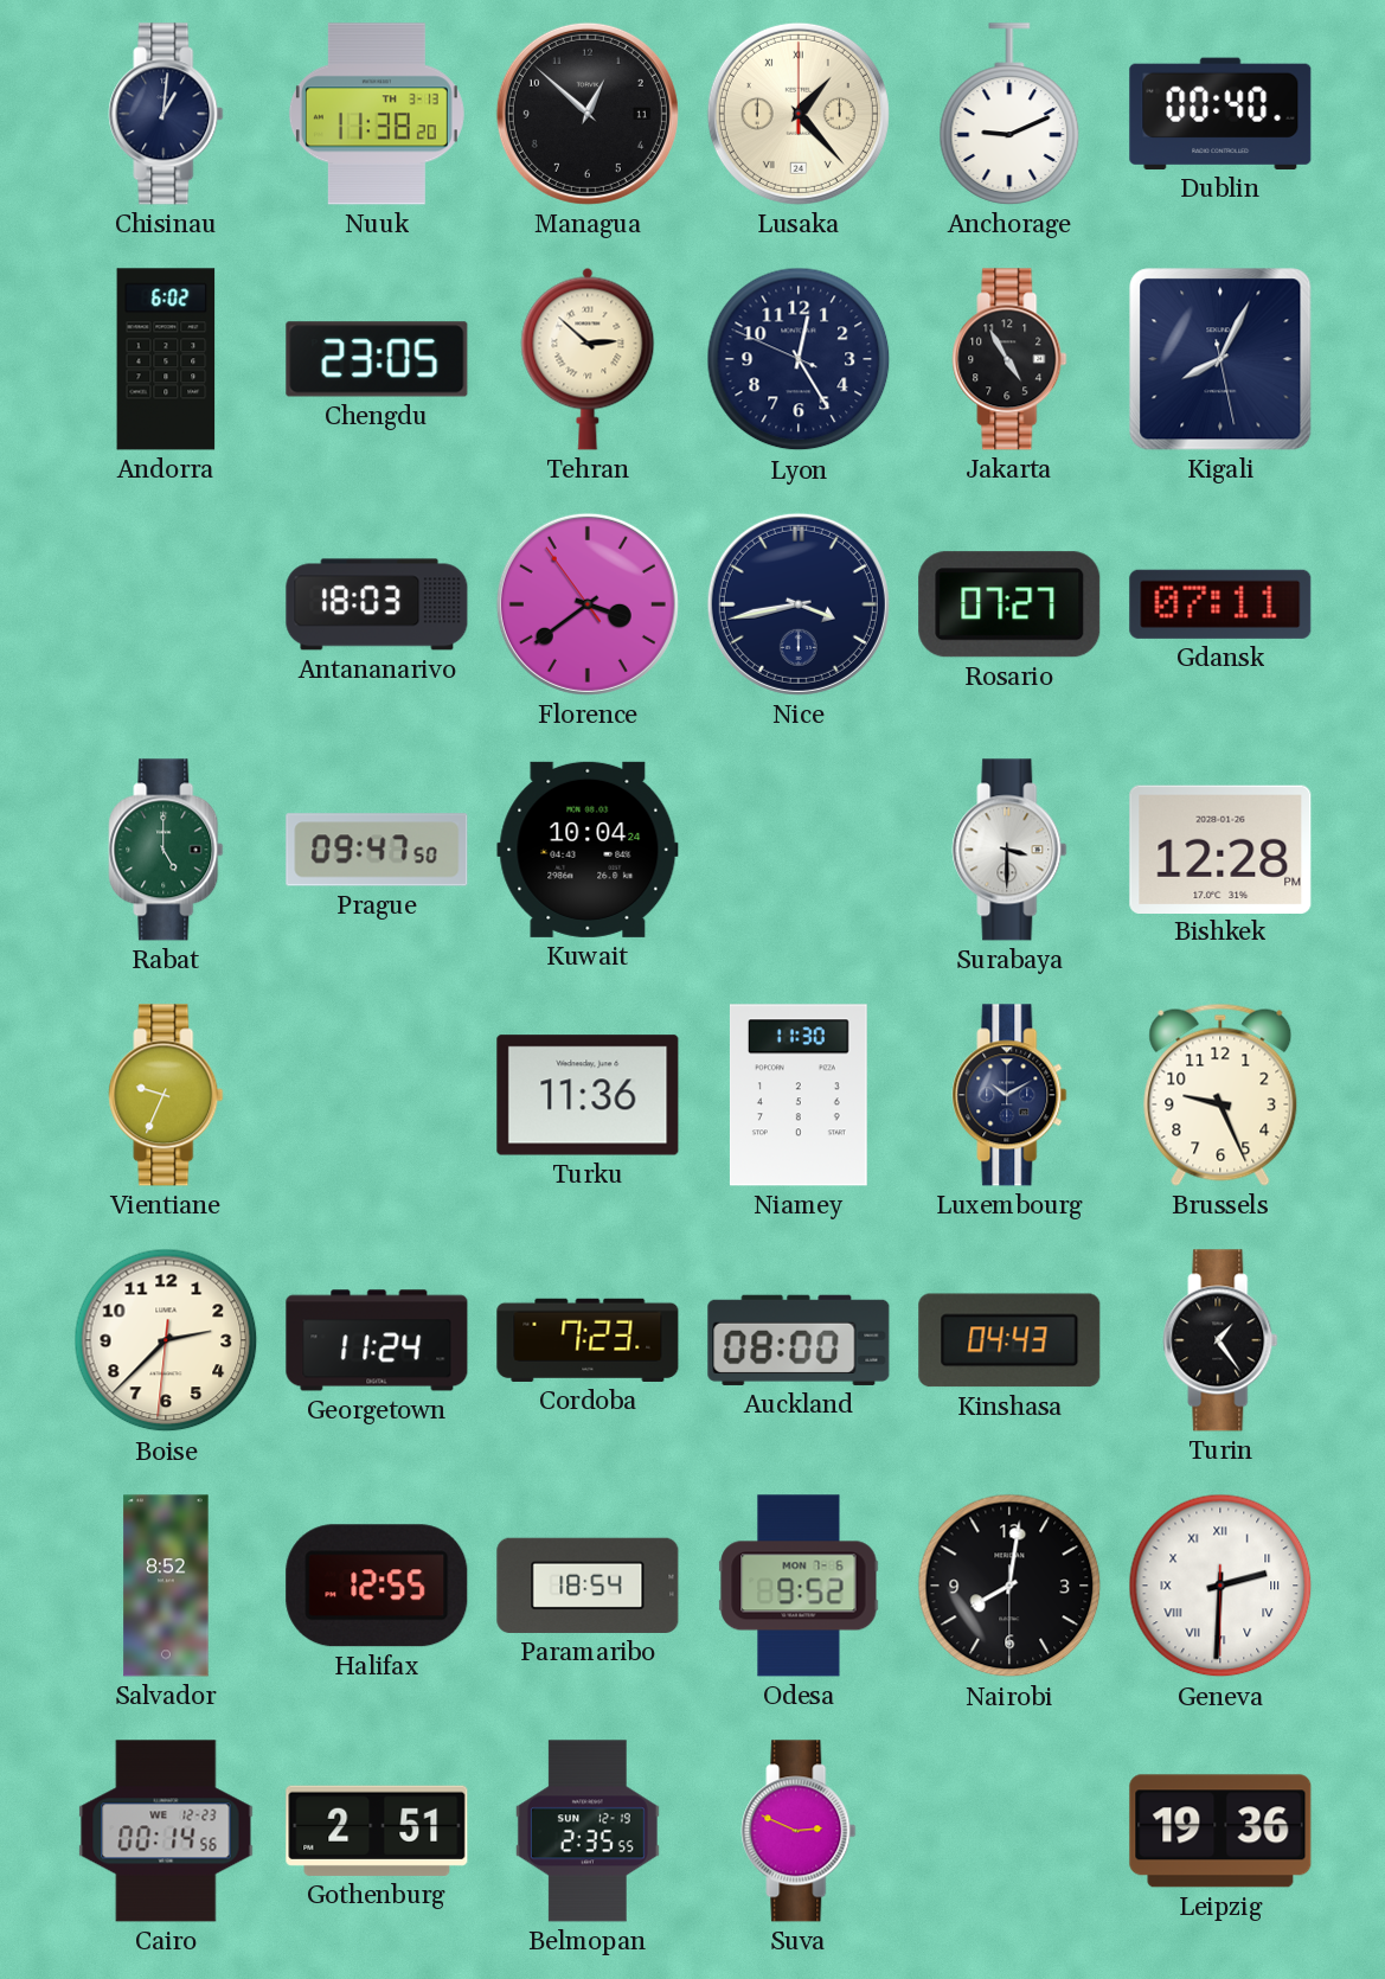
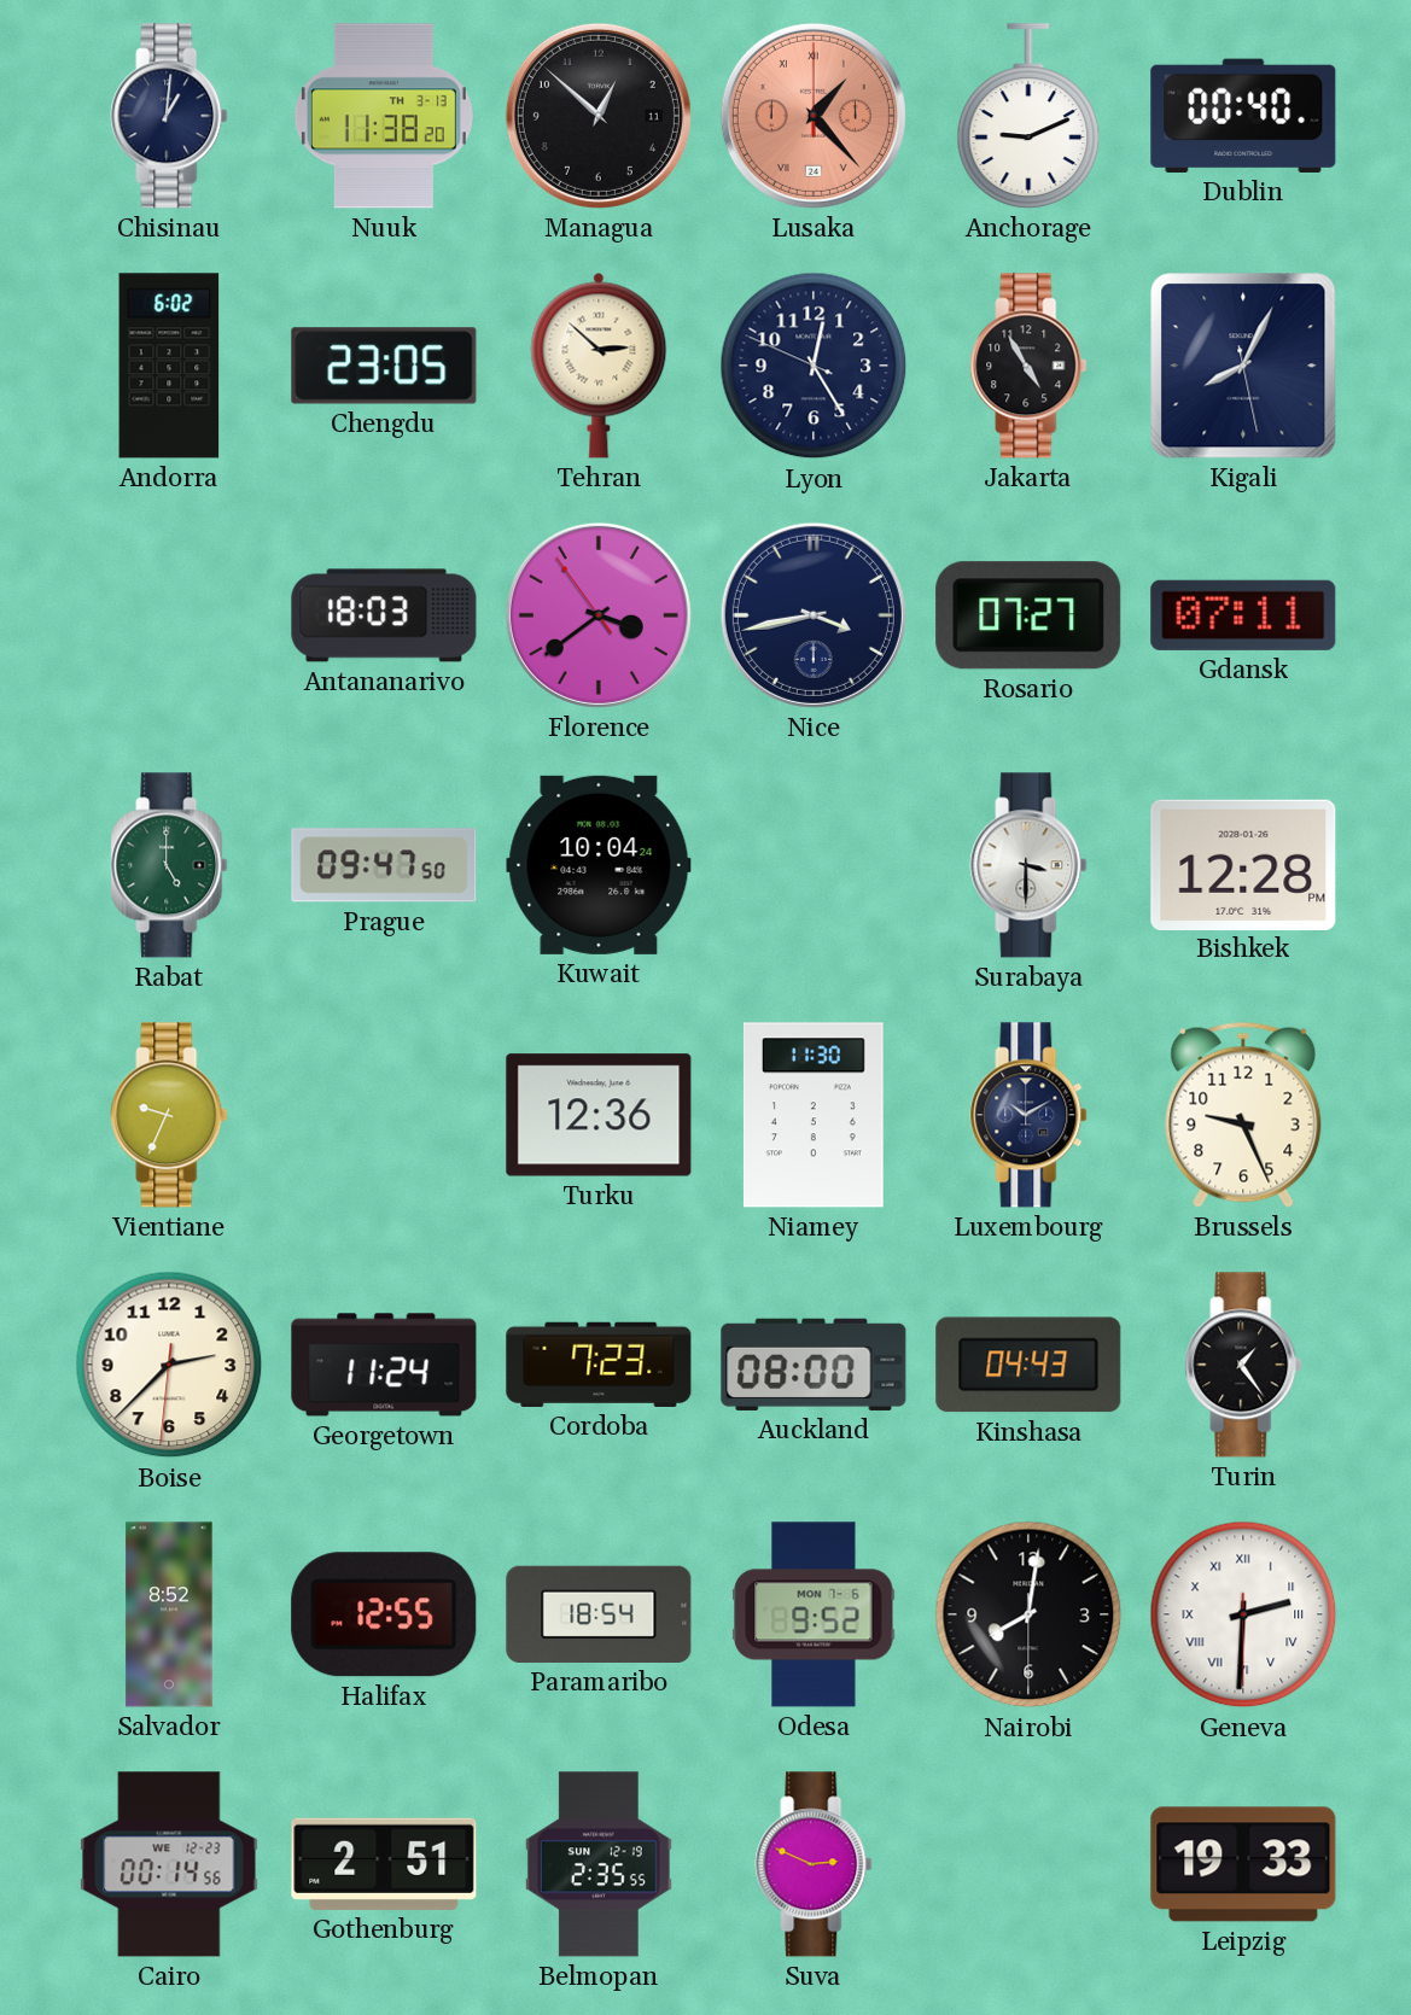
Lusaka dial: cream -> salmon
Turku: 11:36 -> 12:36
Leipzig: 19:36 -> 19:33
